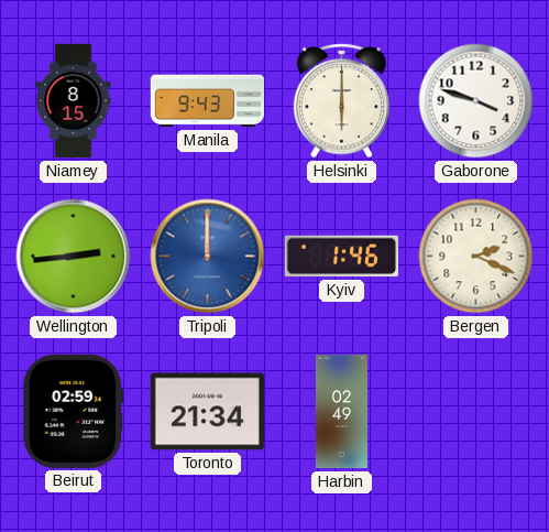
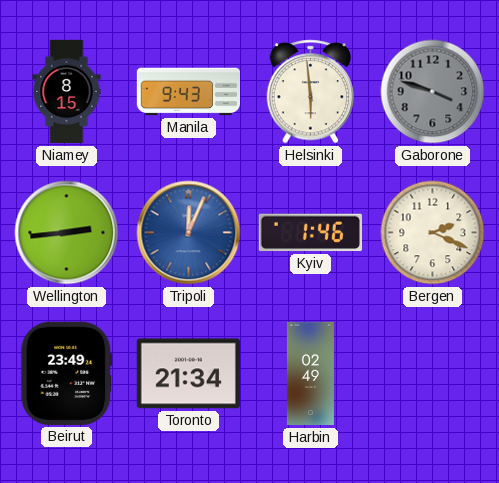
Helsinki: 6:00 -> 5:59
Gaborone dial: white -> grey
Tripoli: 12:00 -> 12:04
Beirut: 02:59 -> 23:49
